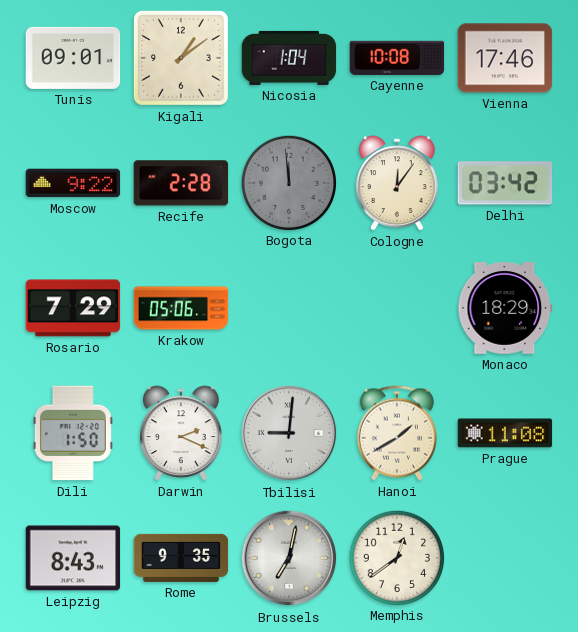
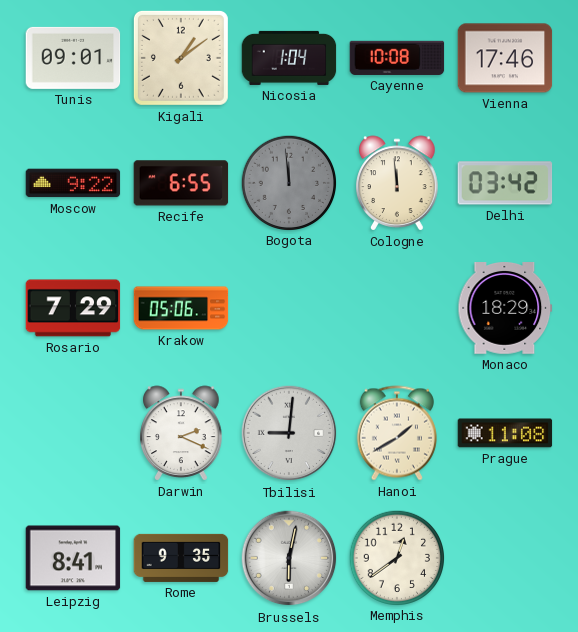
Recife: 2:28 -> 6:55
Cologne: 12:06 -> 11:59
Dili: 1:50 -> none
Leipzig: 8:43 -> 8:41
Brussels: 7:02 -> 6:02
